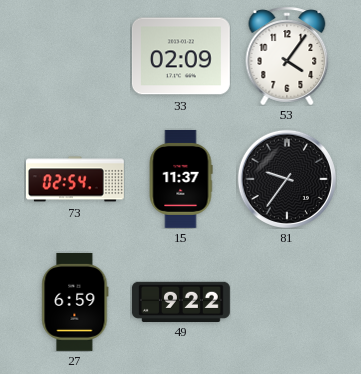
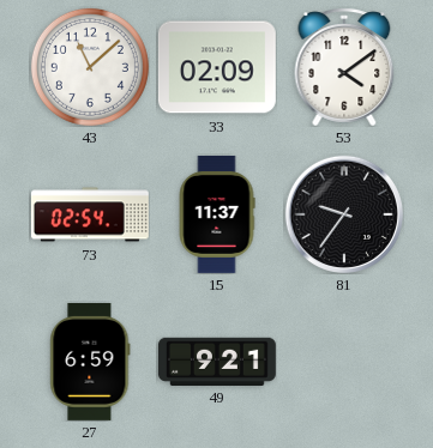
43: none -> 11:08
53: 4:06 -> 4:09
49: 9:22 -> 9:21
